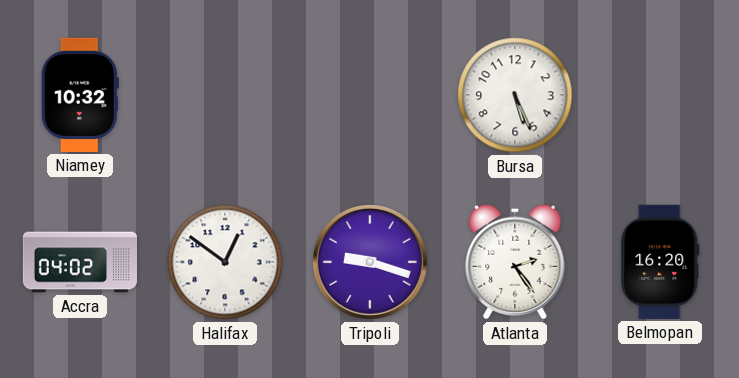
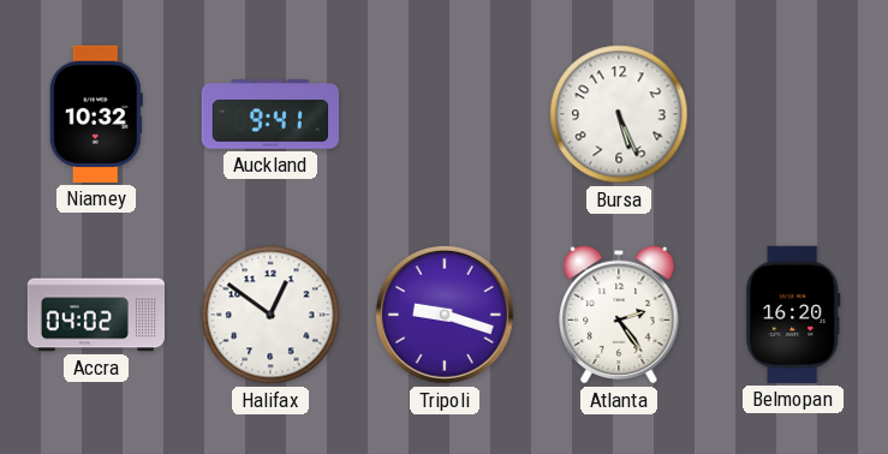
Auckland: none -> 9:41
